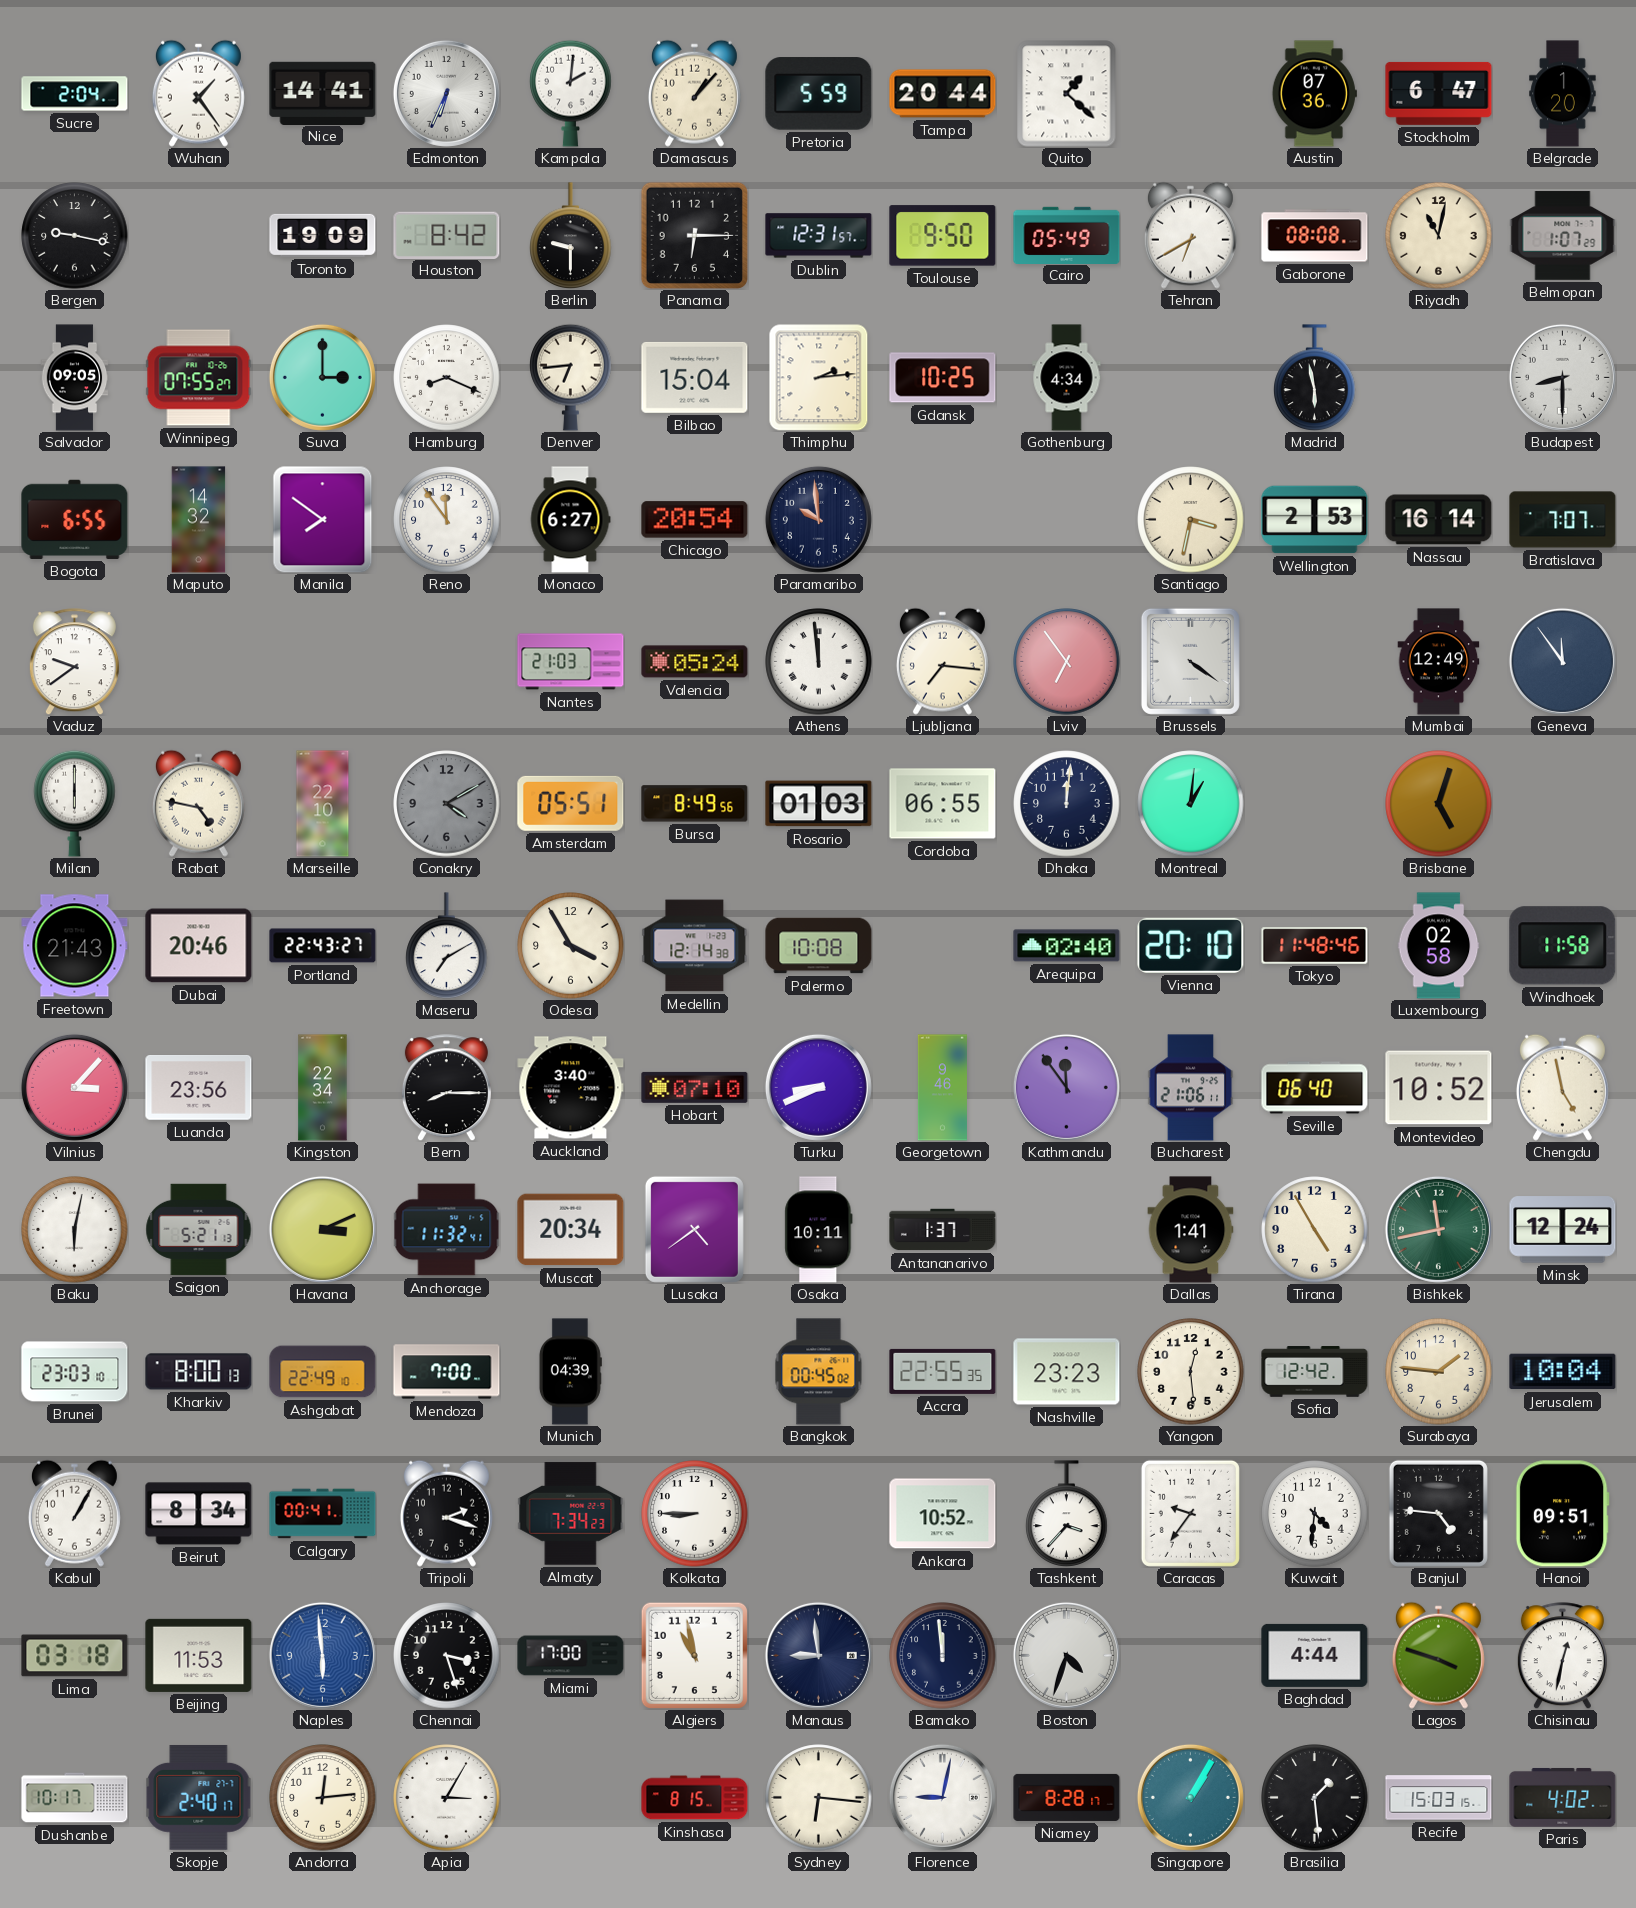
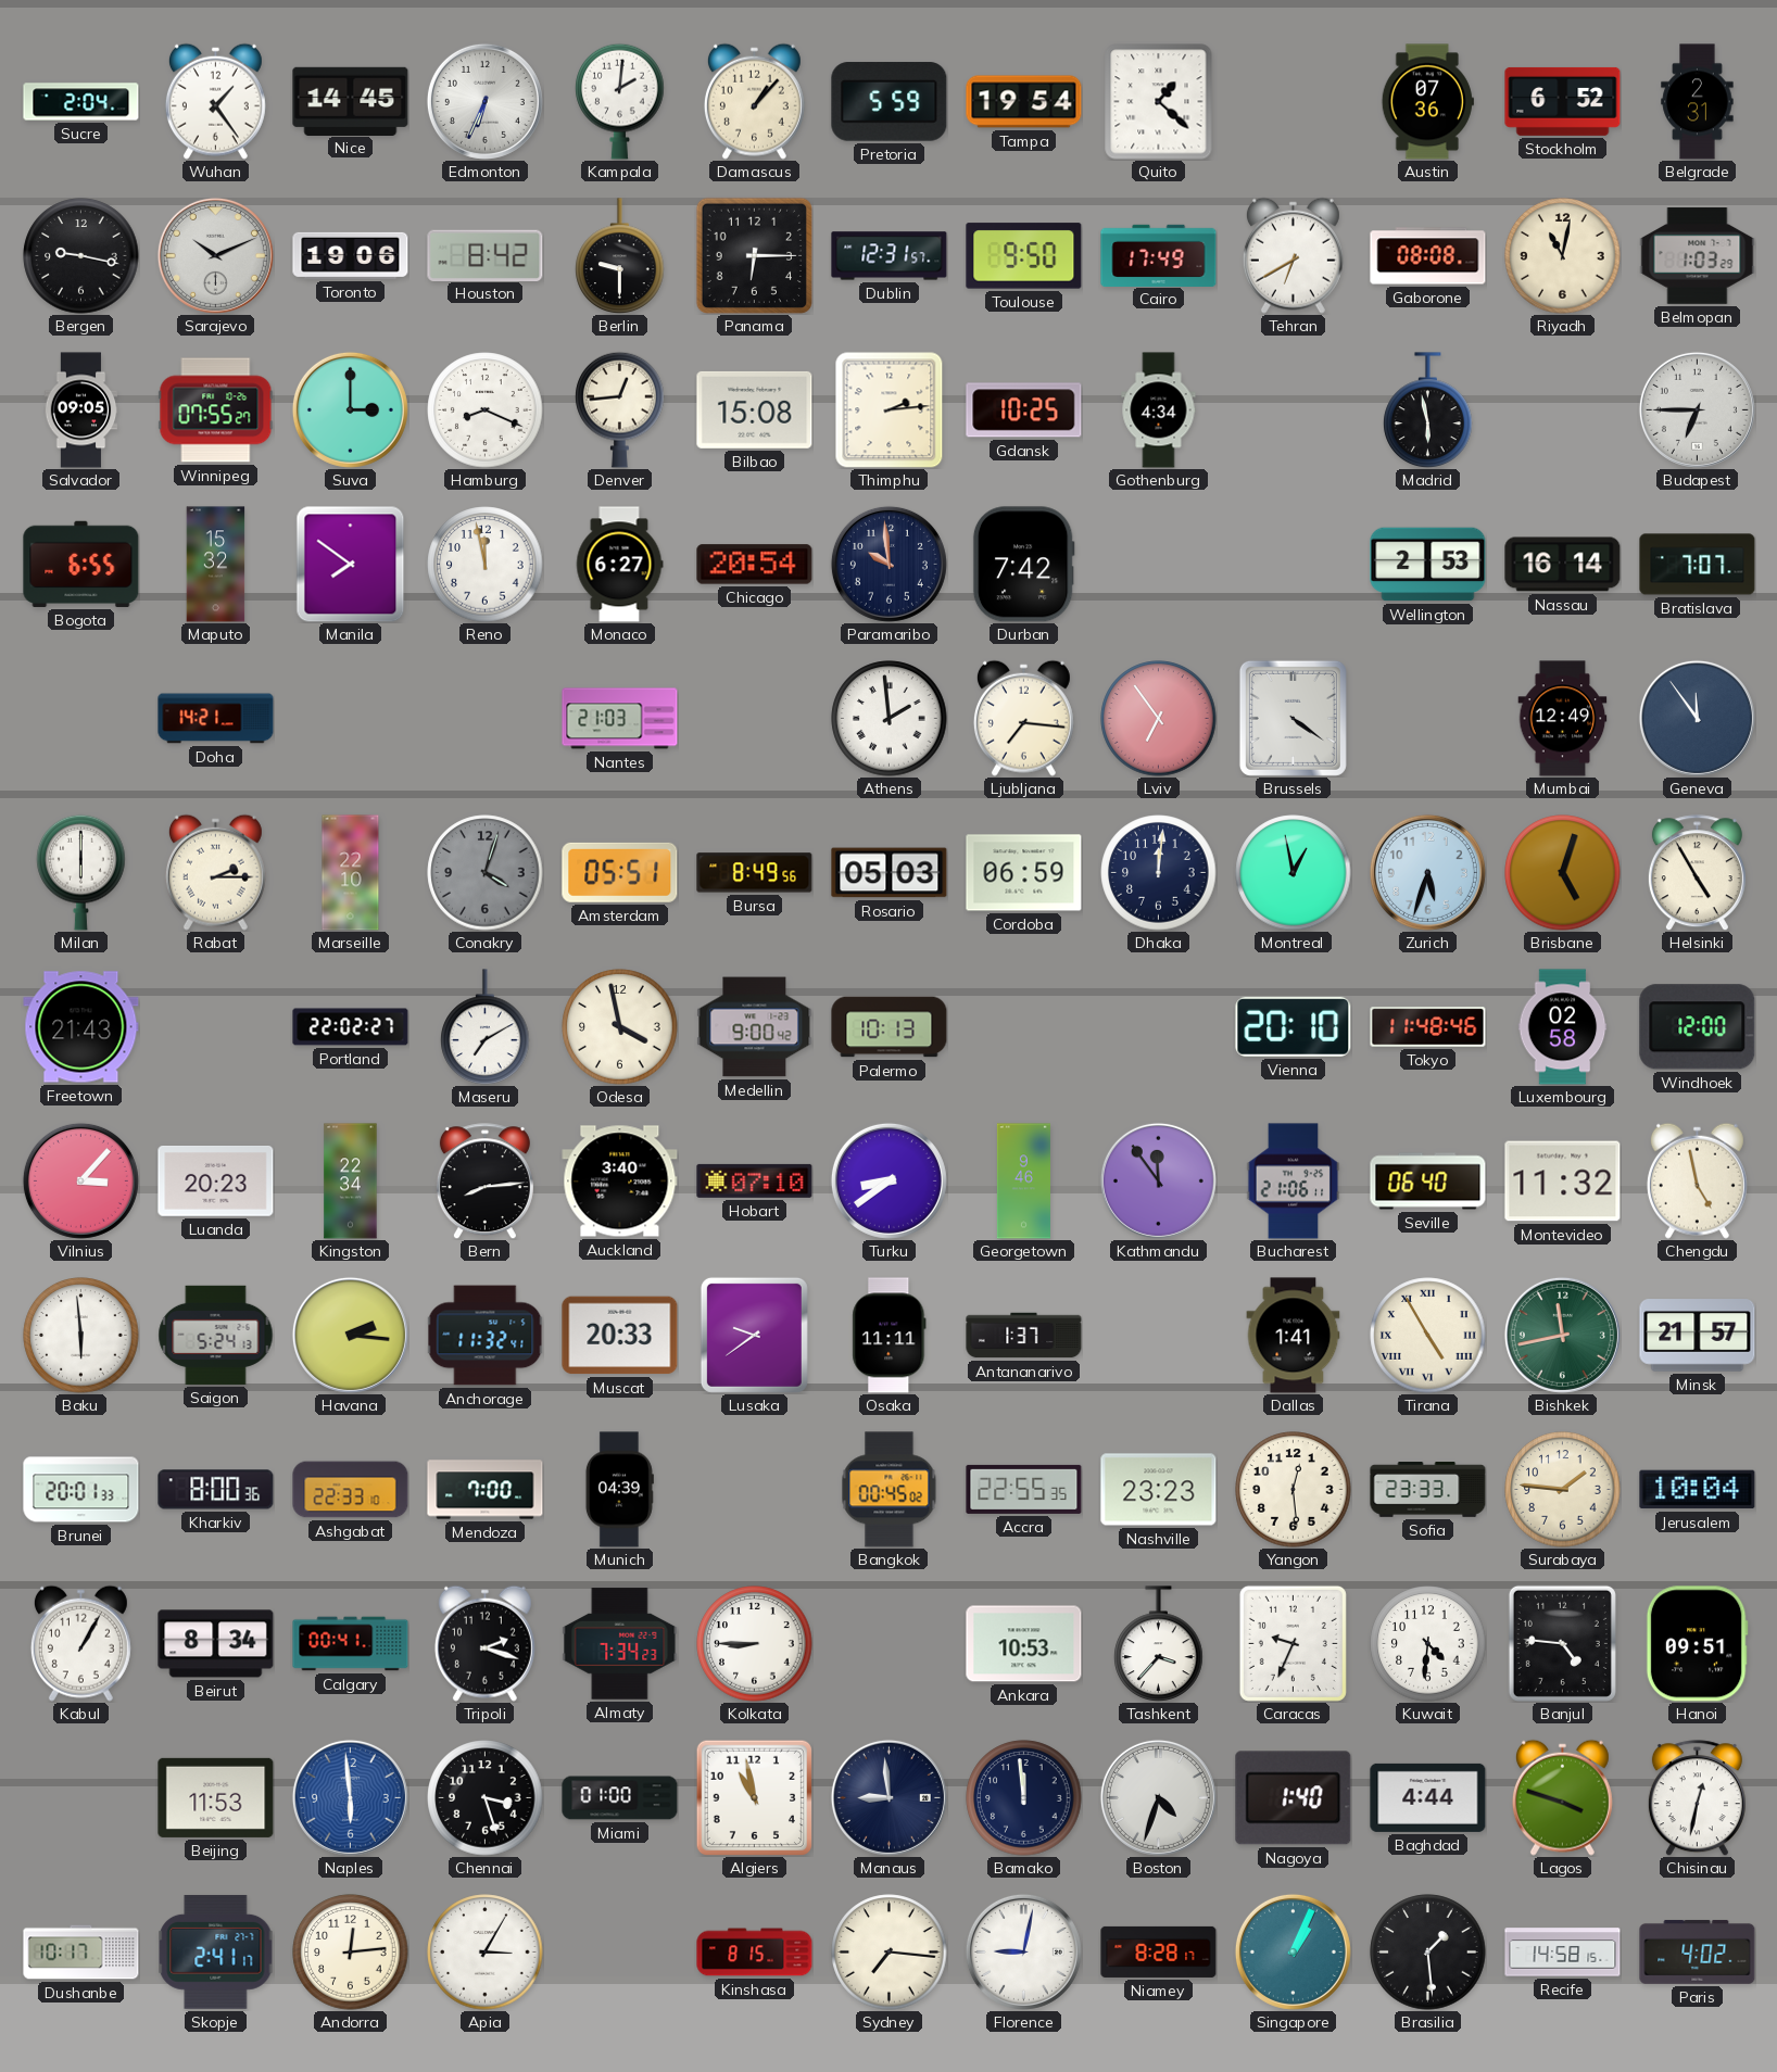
Nice: 14:41 -> 14:45
Tampa: 20:44 -> 19:54
Stockholm: 6:47 -> 6:52
Belgrade: 1:20 -> 2:31
Sarajevo: none -> 10:11
Toronto: 19:09 -> 19:06
Cairo: 05:49 -> 17:49
Belmopan: 1:07 -> 1:03
Denver: 6:44 -> 12:44
Bilbao: 15:04 -> 15:08
Budapest: 8:30 -> 6:45
Maputo: 14:32 -> 15:32
Reno: 11:54 -> 11:58
Durban: none -> 7:42
Santiago: 3:32 -> none
Vaduz: 9:39 -> none
Doha: none -> 14:21
Valencia: 05:24 -> none
Athens: 11:59 -> 1:59
Rabat: 4:47 -> 2:15
Conakry: 4:10 -> 4:03
Rosario: 01:03 -> 05:03
Cordoba: 06:55 -> 06:59
Montreal: 1:01 -> 12:58
Zurich: none -> 5:33
Helsinki: none -> 4:55
Dubai: 20:46 -> none
Portland: 22:43 -> 22:02
Odesa: 3:55 -> 3:58
Medellin: 12:14 -> 9:00
Palermo: 10:08 -> 10:13
Arequipa: 02:40 -> none
Windhoek: 11:58 -> 12:00
Luanda: 23:56 -> 20:23
Bern: 8:15 -> 8:14
Turku: 8:41 -> 8:39
Montevideo: 10:52 -> 11:32
Baku: 6:02 -> 5:59
Saigon: 5:21 -> 5:24
Havana: 3:11 -> 2:16
Muscat: 20:34 -> 20:33
Lusaka: 4:39 -> 9:39
Osaka: 10:11 -> 11:11
Tirana numerals: Arabic -> Roman
Minsk: 12:24 -> 21:57
Brunei: 23:03 -> 20:01
Kharkiv: 8:00:13 -> 8:00:36
Ashgabat: 22:49 -> 22:33
Sofia: 12:42 -> 23:33
Ankara: 10:52 -> 10:53
Caracas: 9:36 -> 9:34
Lima: 03:18 -> none
Miami: 17:00 -> 01:00
Nagoya: none -> 1:40
Skopje: 2:40 -> 2:41
Sydney: 6:16 -> 7:16
Singapore: 1:05 -> 1:04
Recife: 15:03 -> 14:58
